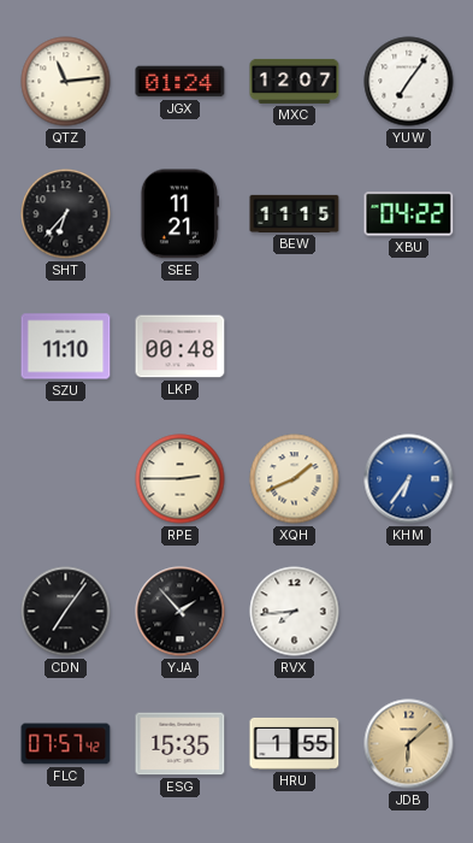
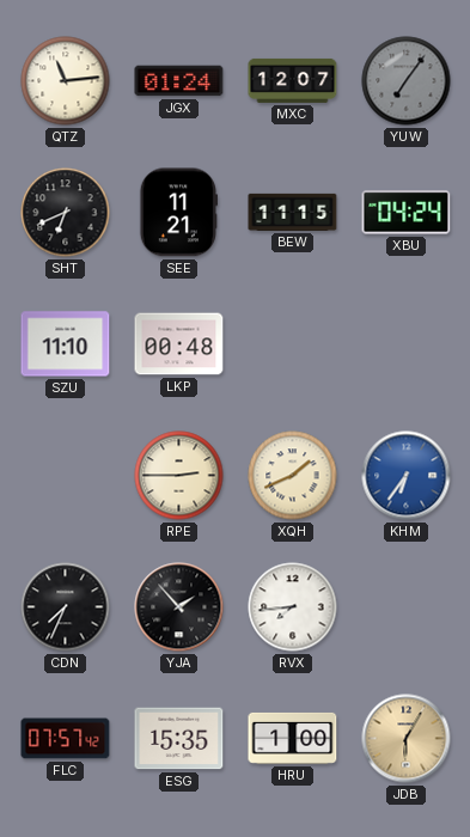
YUW dial: white -> grey
SHT: 6:37 -> 6:41
XBU: 04:22 -> 04:24
CDN: 7:06 -> 7:34
HRU: 1:55 -> 1:00
JDB: 6:08 -> 6:05
